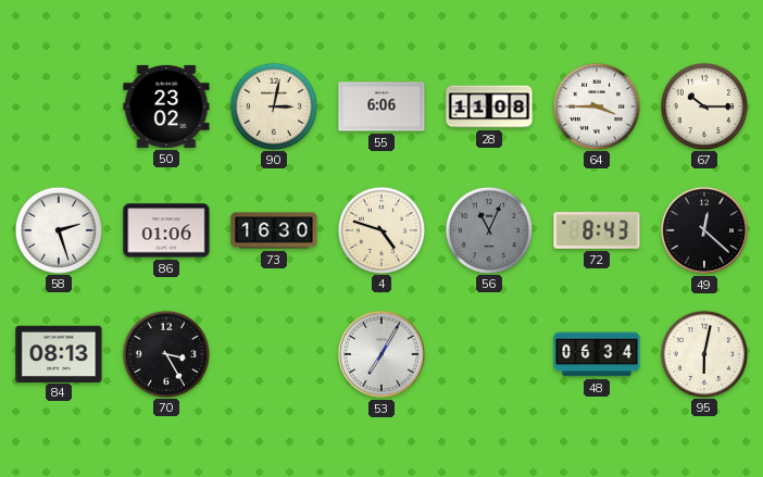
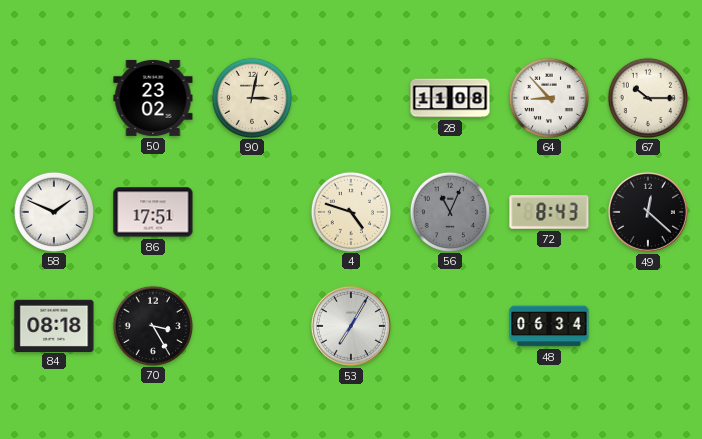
55: 6:06 -> none
64: 3:45 -> 8:53
58: 2:27 -> 1:49
86: 01:06 -> 17:51
73: 16:30 -> none
84: 08:13 -> 08:18
95: 6:02 -> none
